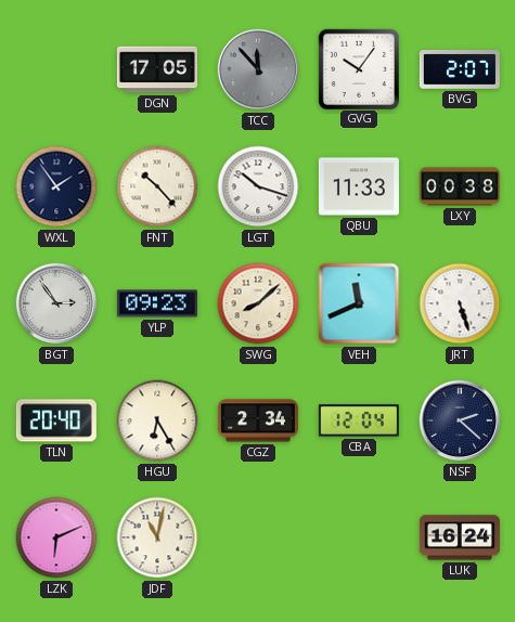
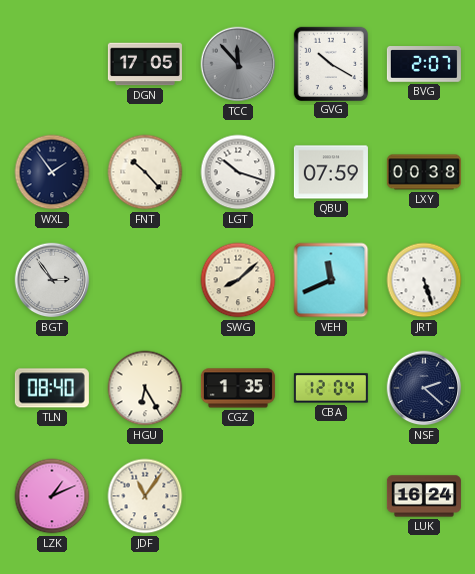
GVG: 10:06 -> 10:20
QBU: 11:33 -> 07:59
YLP: 09:23 -> none
TLN: 20:40 -> 08:40
CGZ: 2:34 -> 1:35
LZK: 6:11 -> 1:11
JDF: 11:02 -> 11:06
